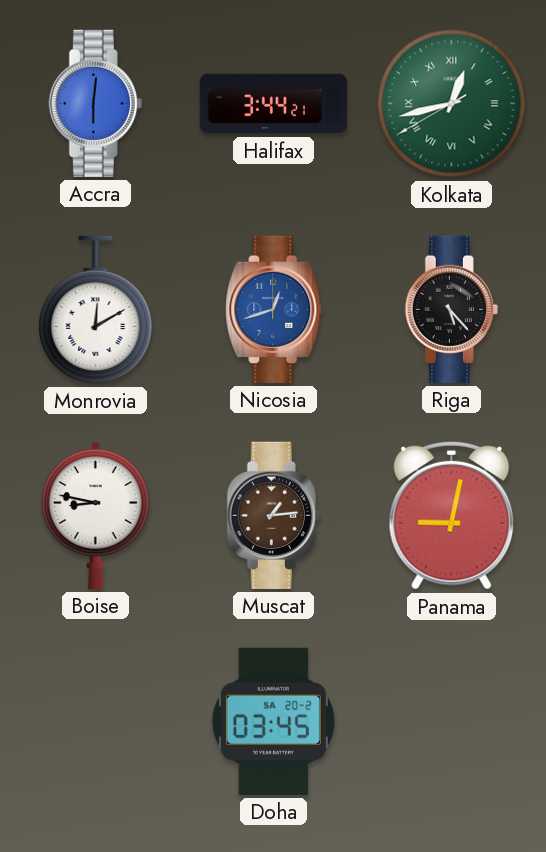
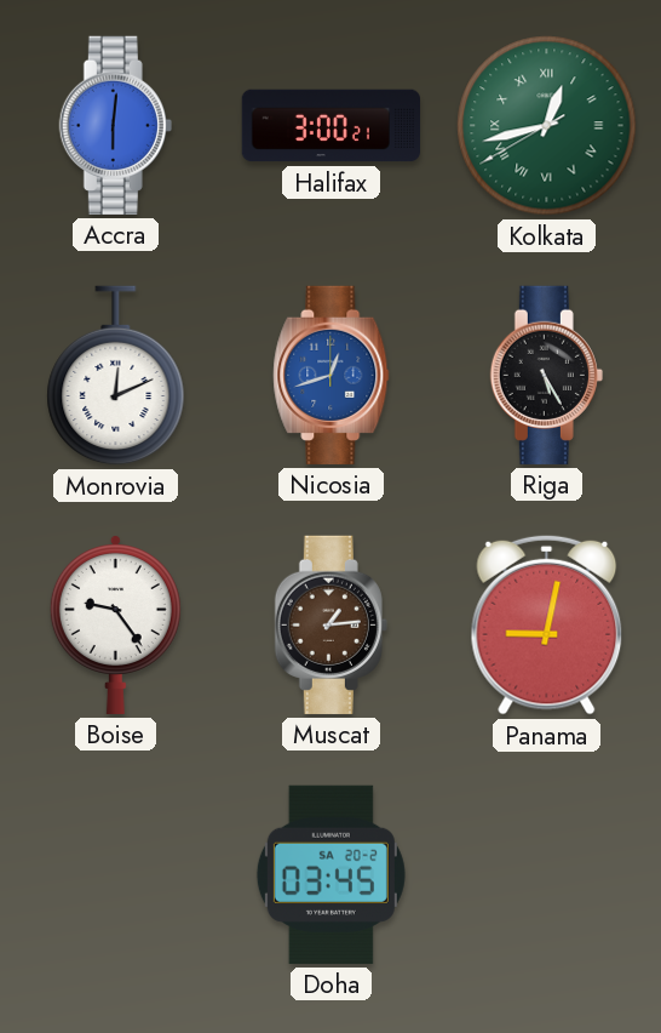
Halifax: 3:44 -> 3:00
Monrovia: 12:10 -> 12:11
Riga: 5:23 -> 5:25
Boise: 8:47 -> 9:24
